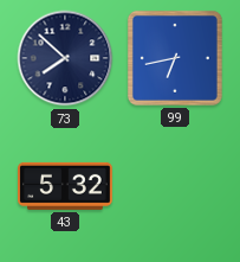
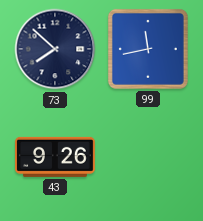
99: 6:43 -> 11:43
43: 5:32 -> 9:26
